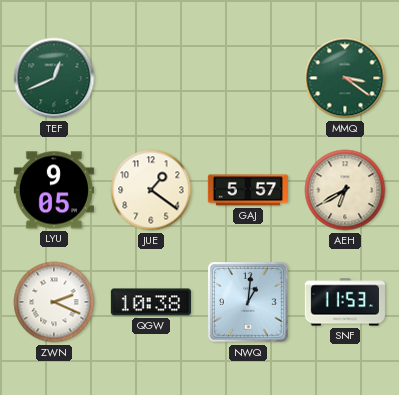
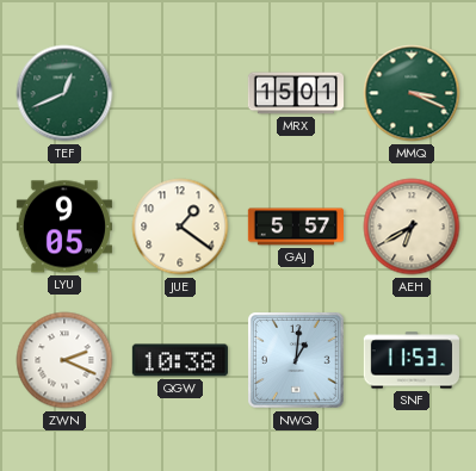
MRX: none -> 15:01
MMQ: 3:21 -> 3:19
